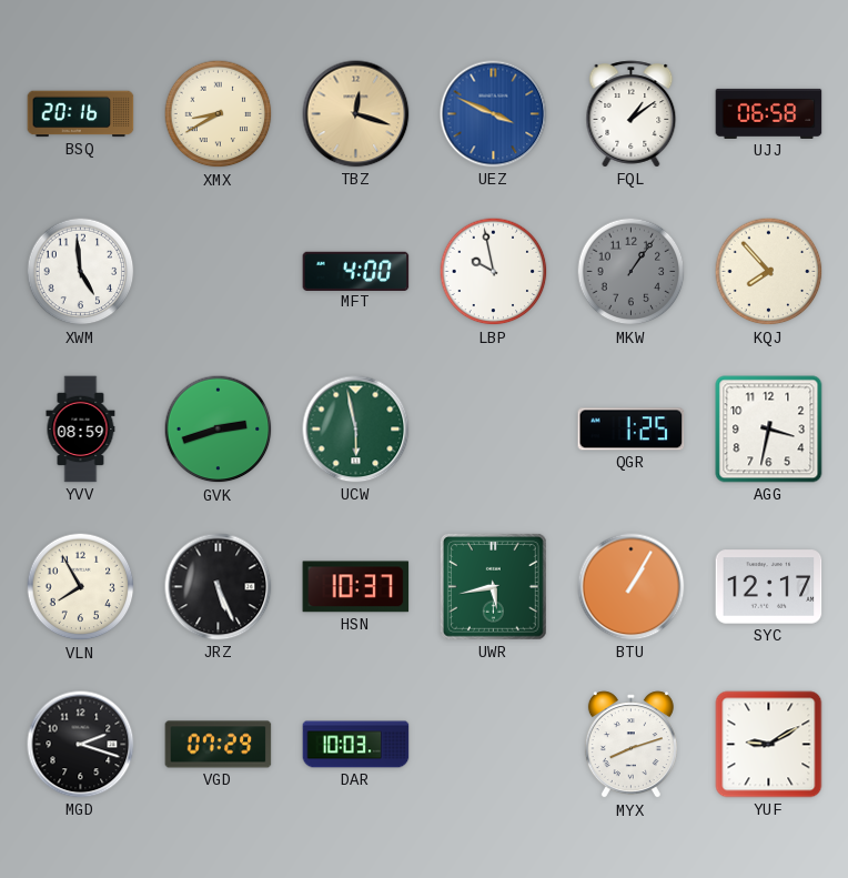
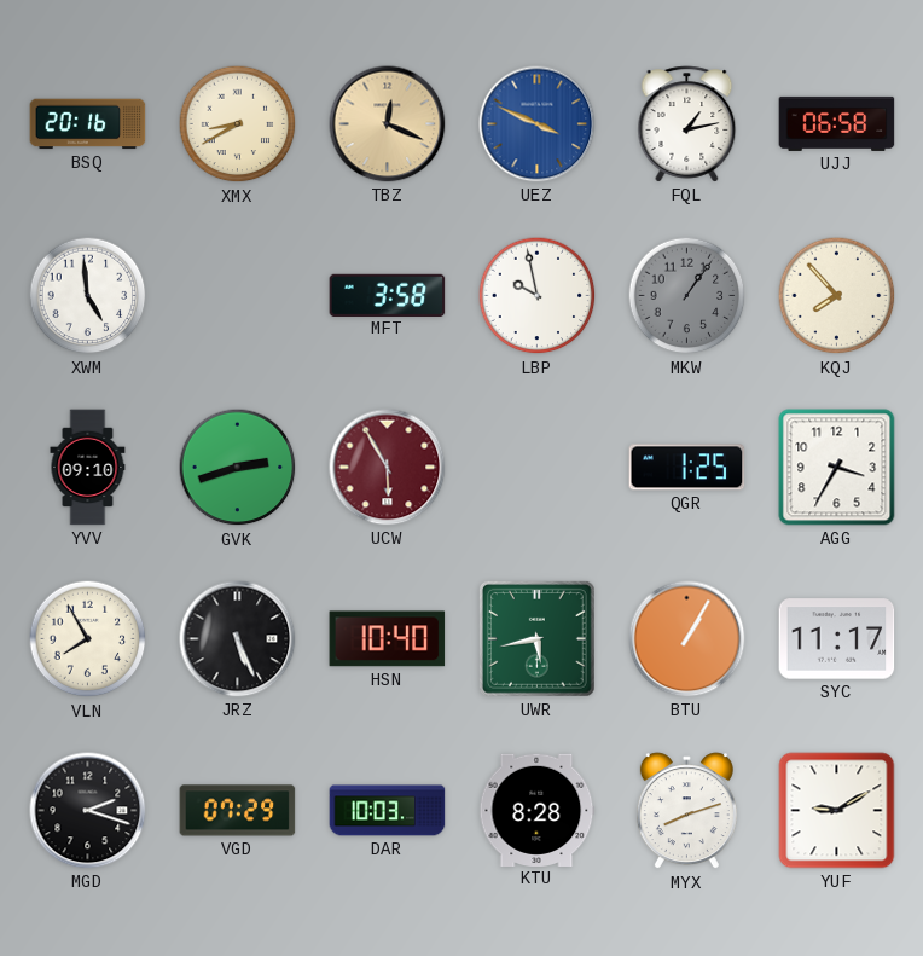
TBZ: 12:18 -> 12:19
FQL: 1:09 -> 1:13
MFT: 4:00 -> 3:58
YVV: 08:59 -> 09:10
UCW: 5:58 -> 5:55
UCW dial: green -> burgundy
AGG: 3:32 -> 3:35
HSN: 10:37 -> 10:40
SYC: 12:17 -> 11:17
KTU: none -> 8:28
